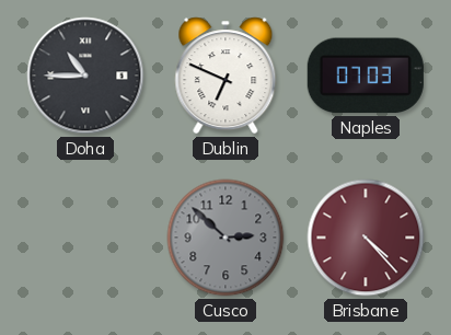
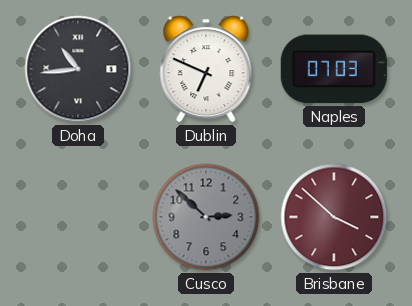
Doha: 10:45 -> 10:44
Brisbane: 4:23 -> 3:52
